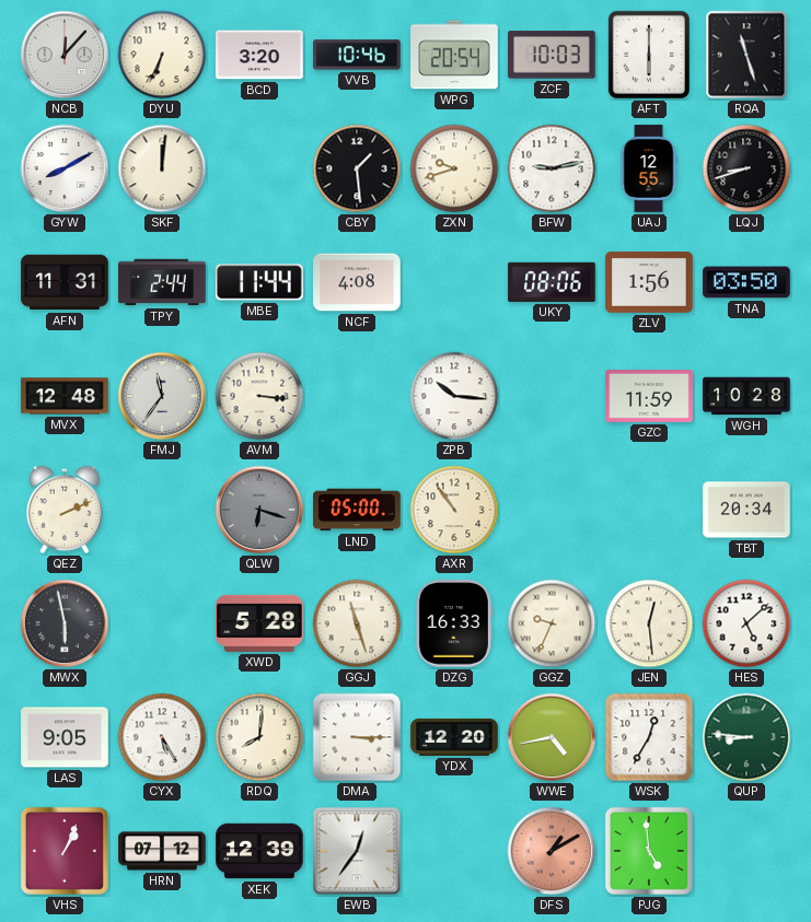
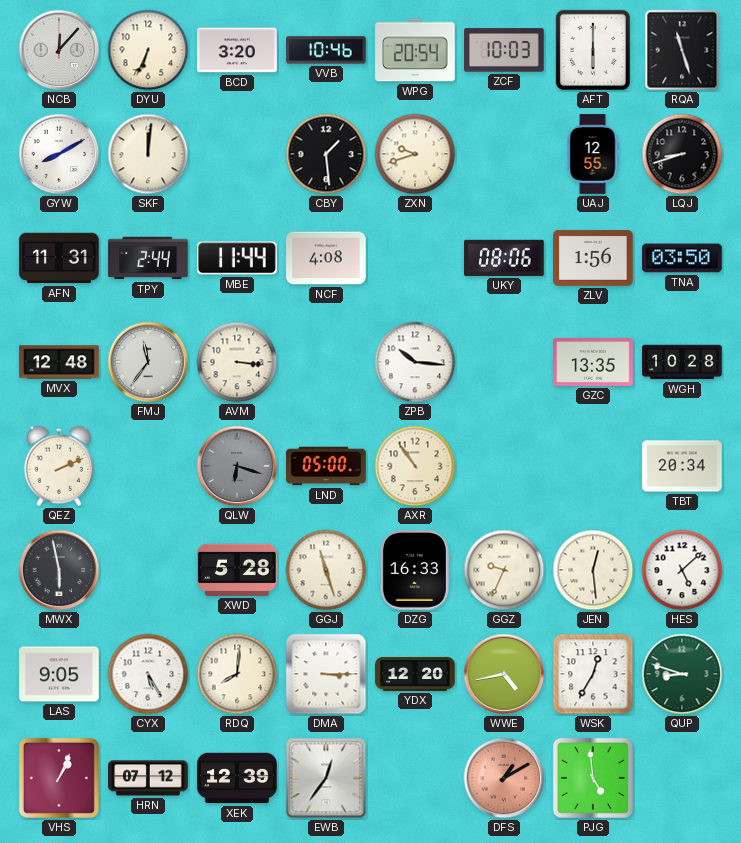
BFW: 9:13 -> none
GZC: 11:59 -> 13:35
QUP: 8:46 -> 8:48
